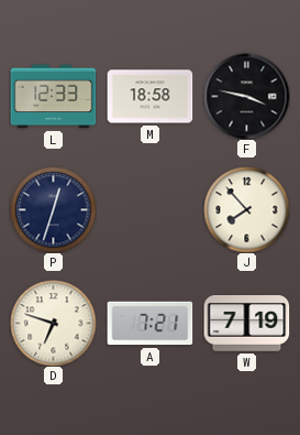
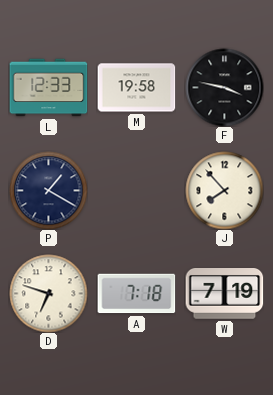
M: 18:58 -> 19:58
P: 12:33 -> 1:20
A: 7:21 -> 7:18
